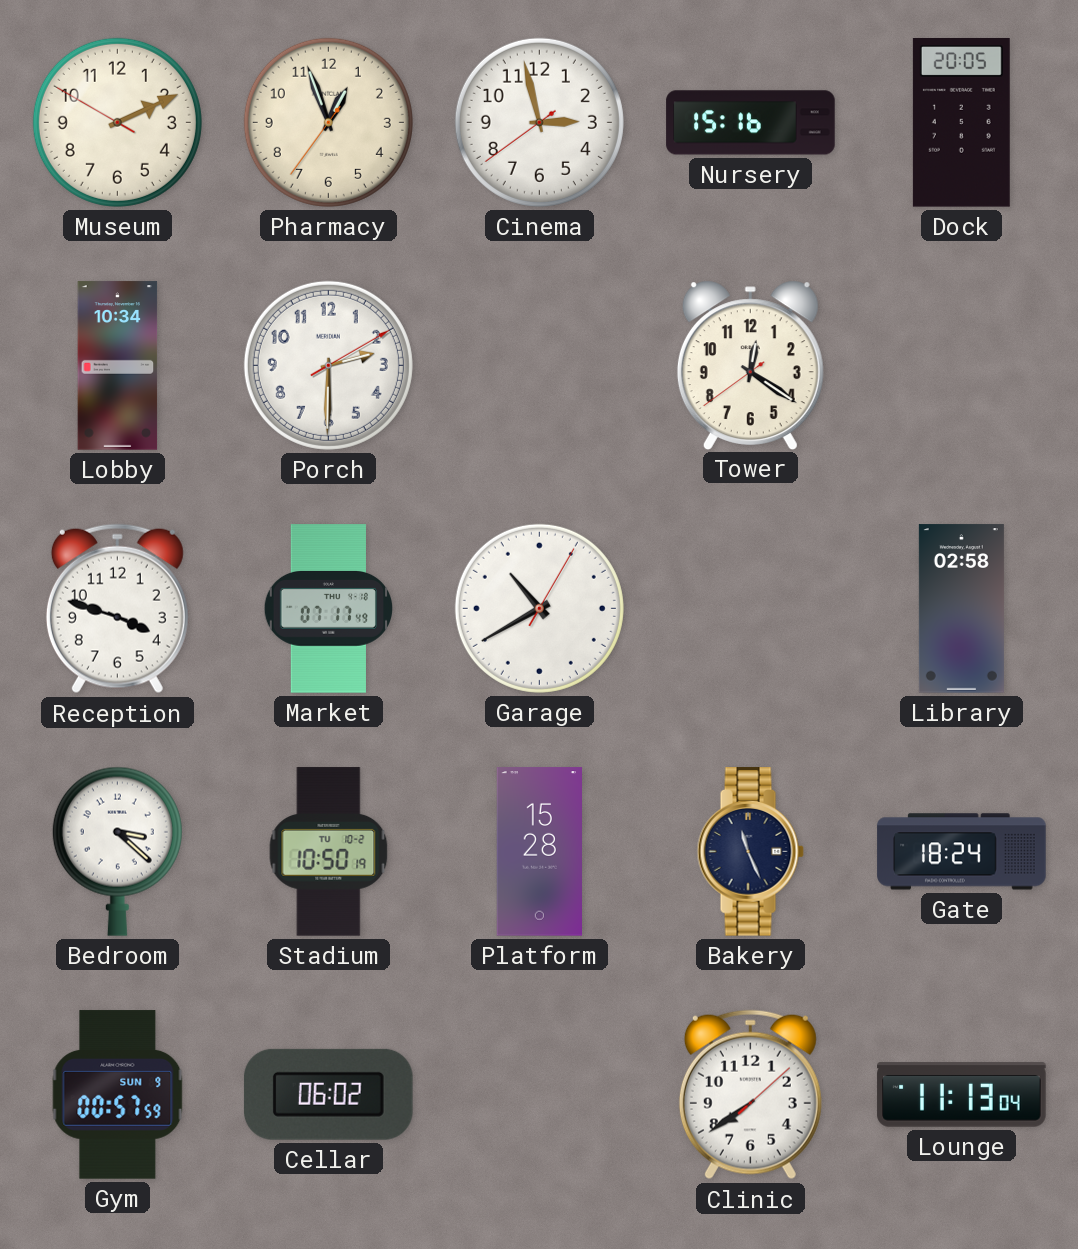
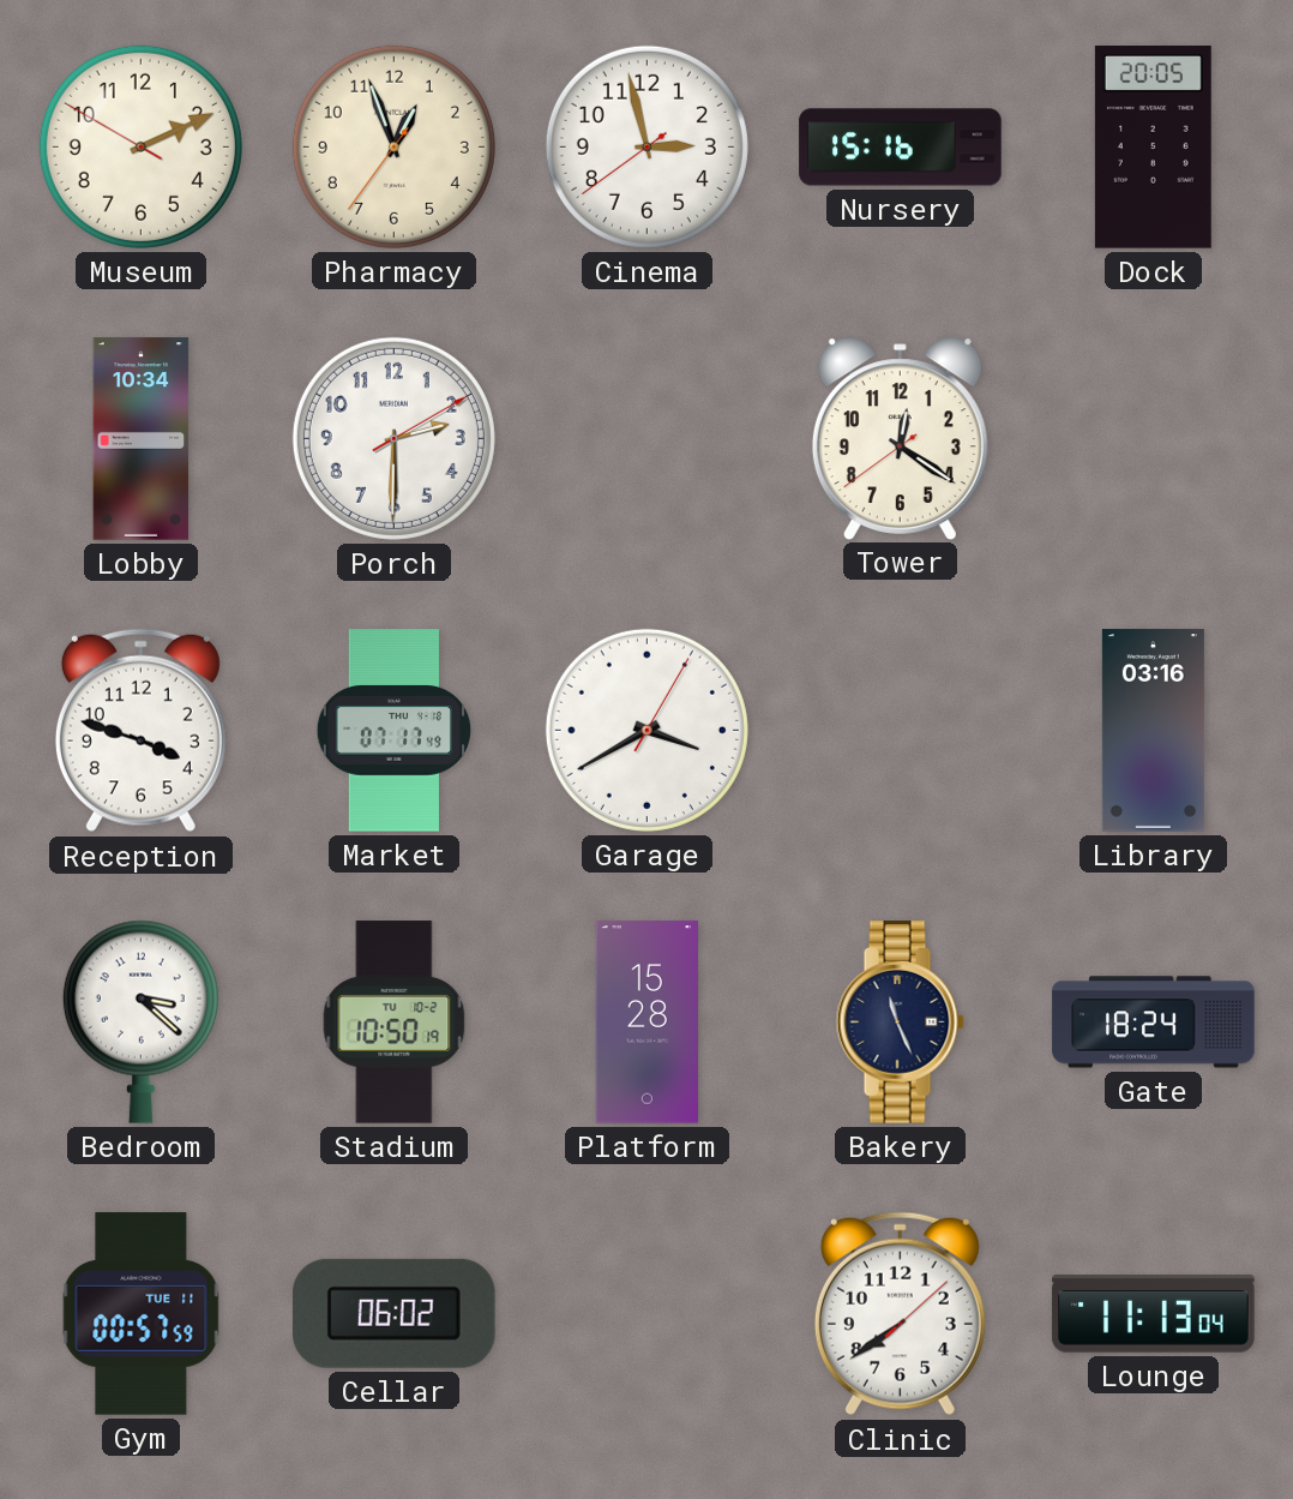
Garage: 10:40 -> 3:40
Library: 02:58 -> 03:16
Gym date: SUN 9 -> TUE 11
